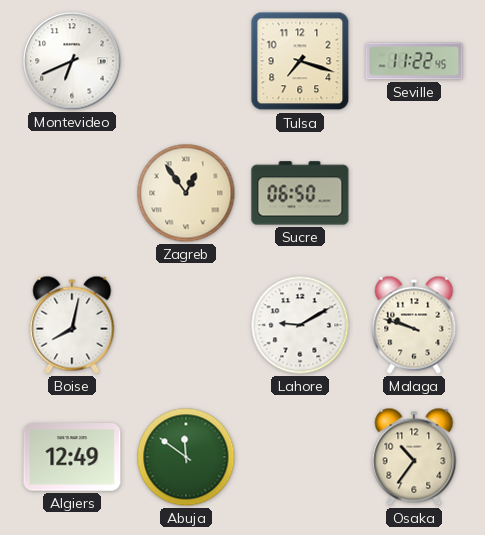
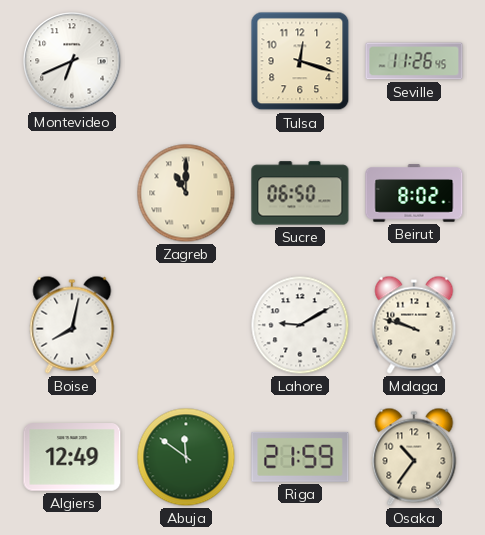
Tulsa: 7:18 -> 12:18
Seville: 11:22 -> 11:26
Zagreb: 12:54 -> 11:00
Beirut: none -> 8:02
Riga: none -> 21:59
